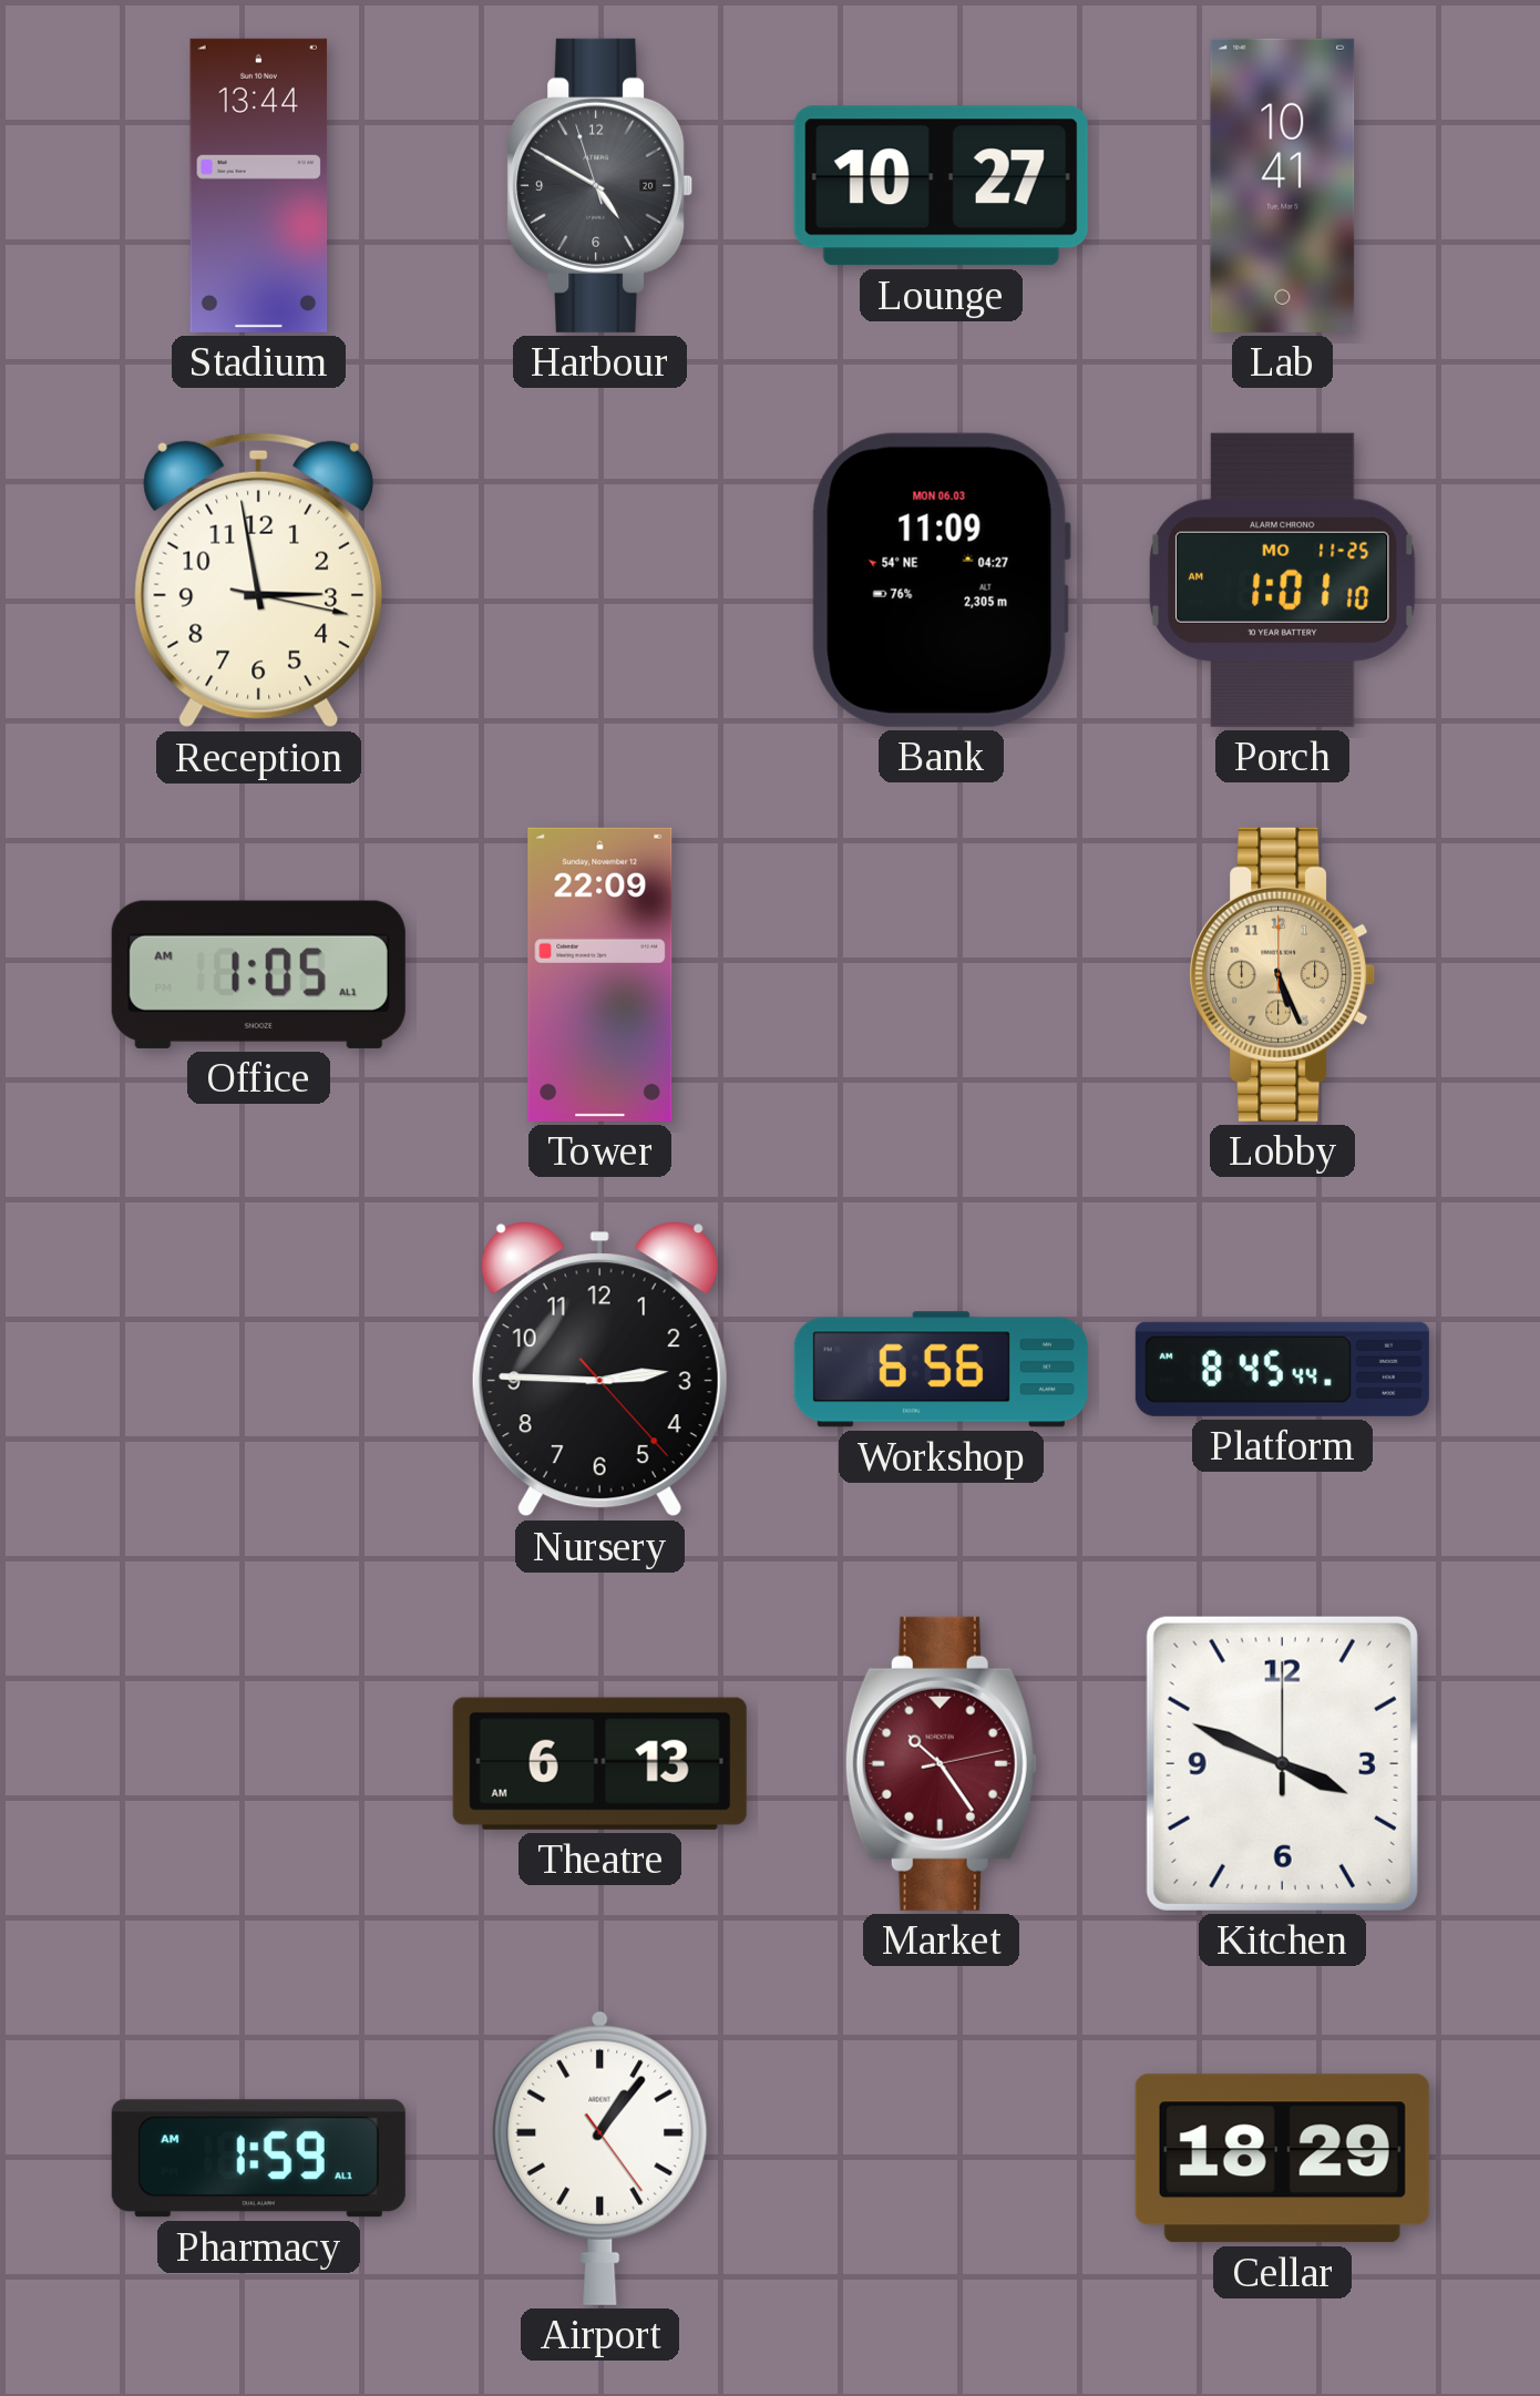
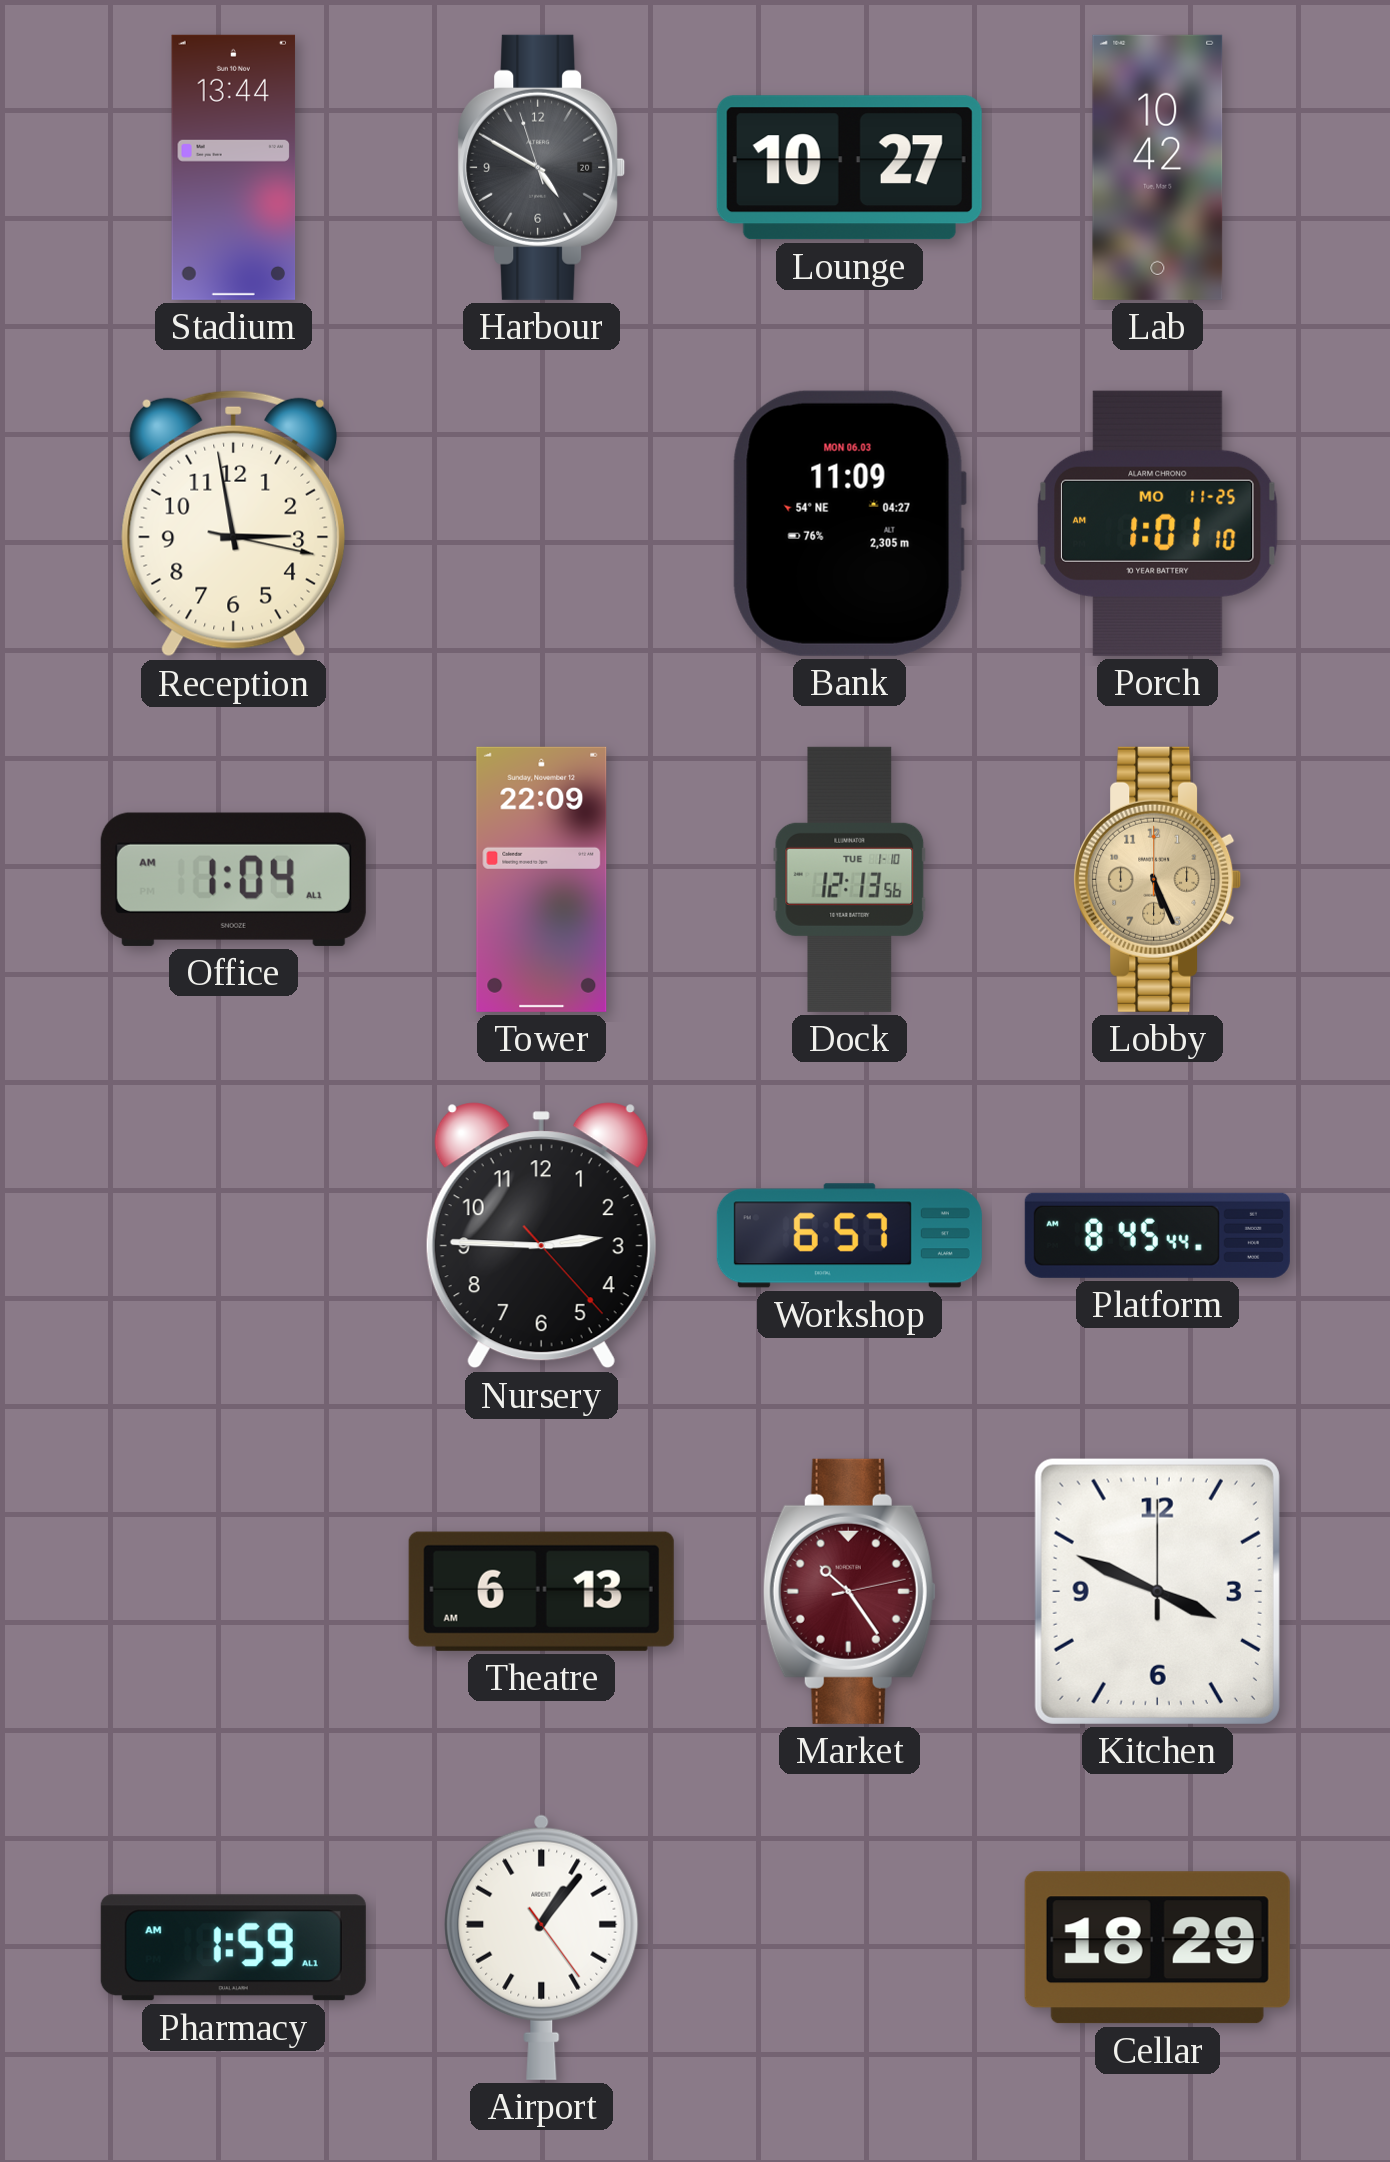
Lab: 10:41 -> 10:42
Office: 1:05 -> 1:04
Dock: none -> 12:13
Workshop: 6:56 -> 6:57
